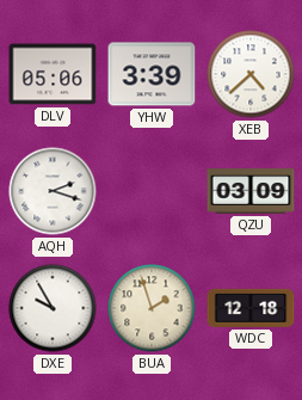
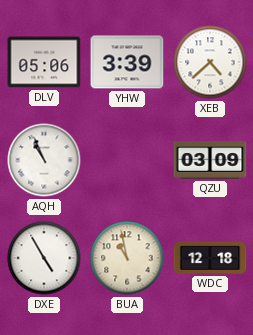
AQH: 2:18 -> 10:56
DXE: 9:55 -> 4:55
BUA: 1:57 -> 10:58
